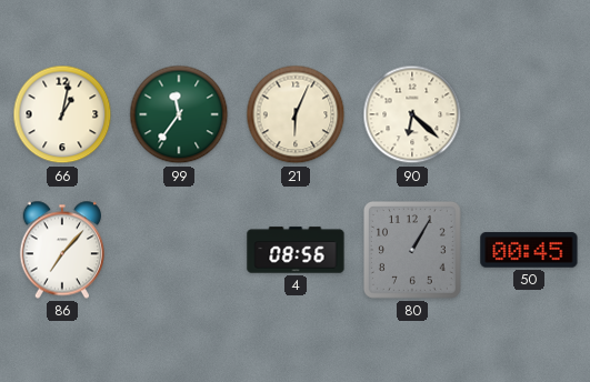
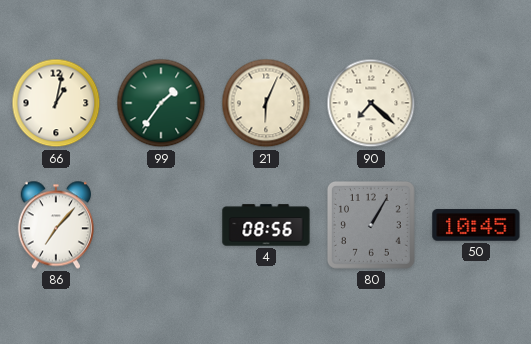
99: 11:36 -> 1:36
90: 6:22 -> 7:22
50: 00:45 -> 10:45
